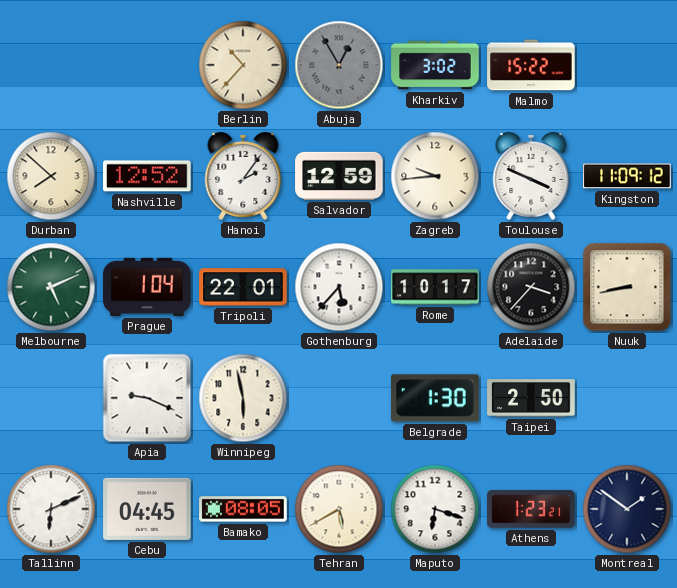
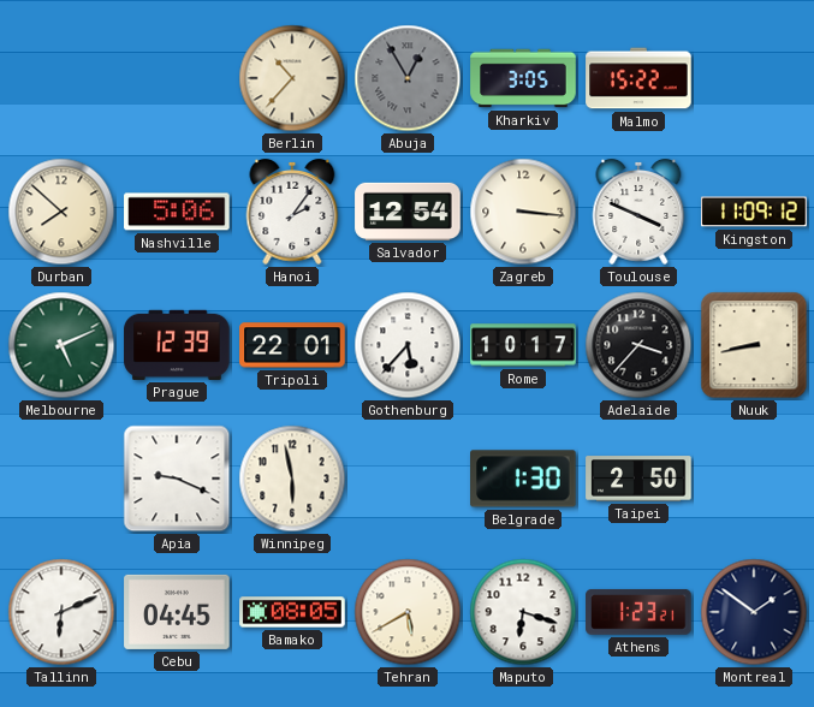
Kharkiv: 3:02 -> 3:05
Nashville: 12:52 -> 5:06
Salvador: 12:59 -> 12:54
Zagreb: 9:44 -> 3:16
Prague: 1:04 -> 12:39
